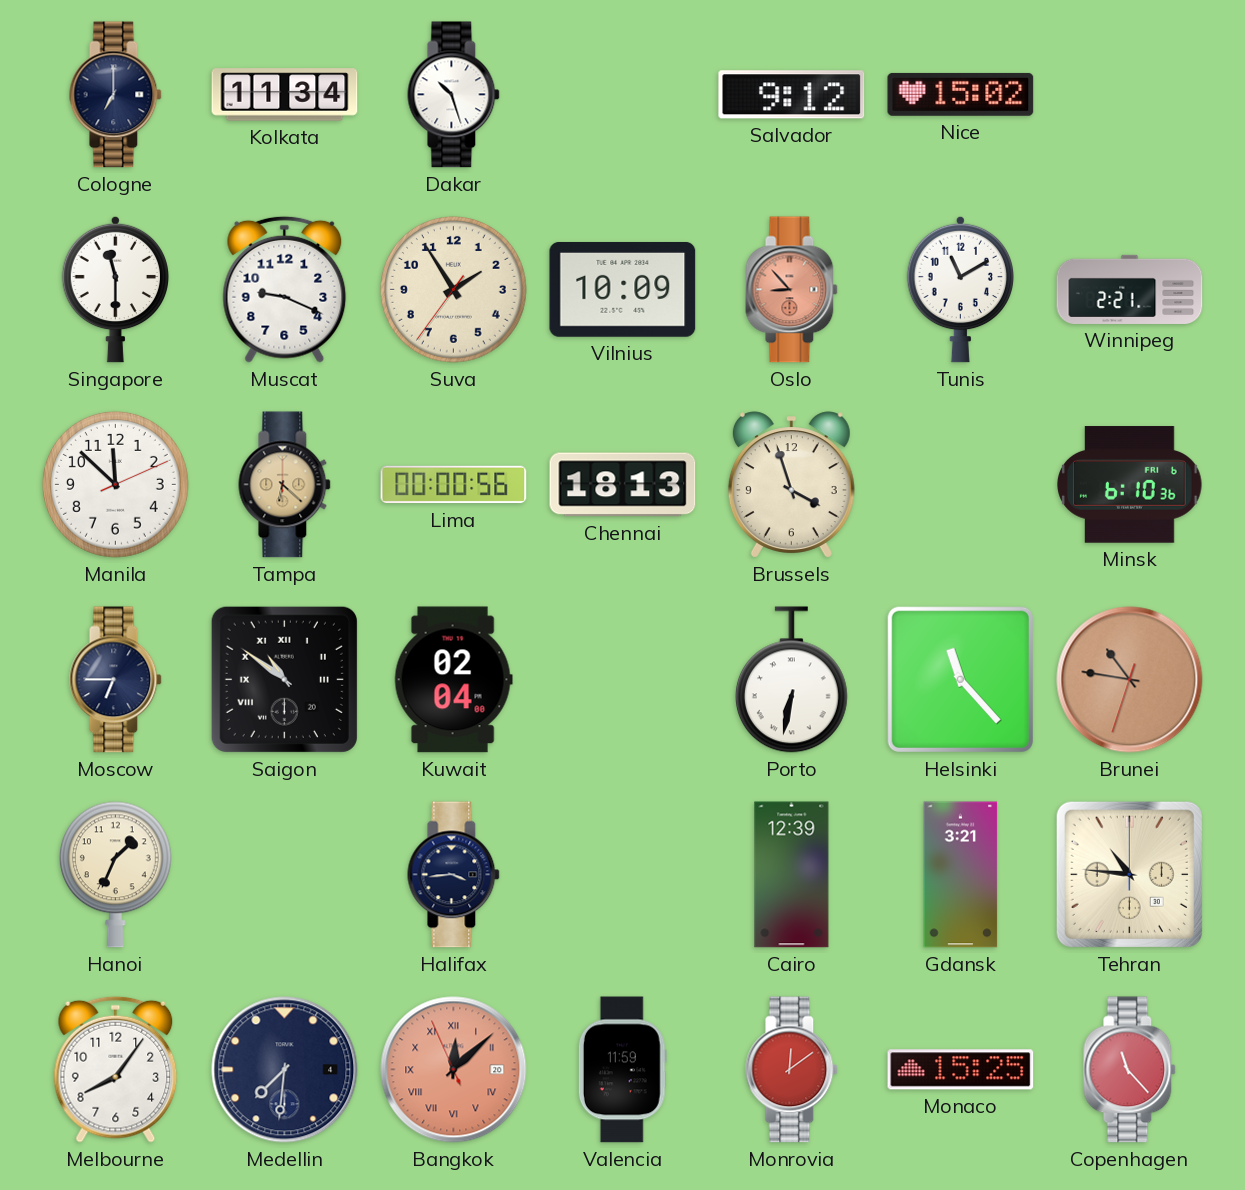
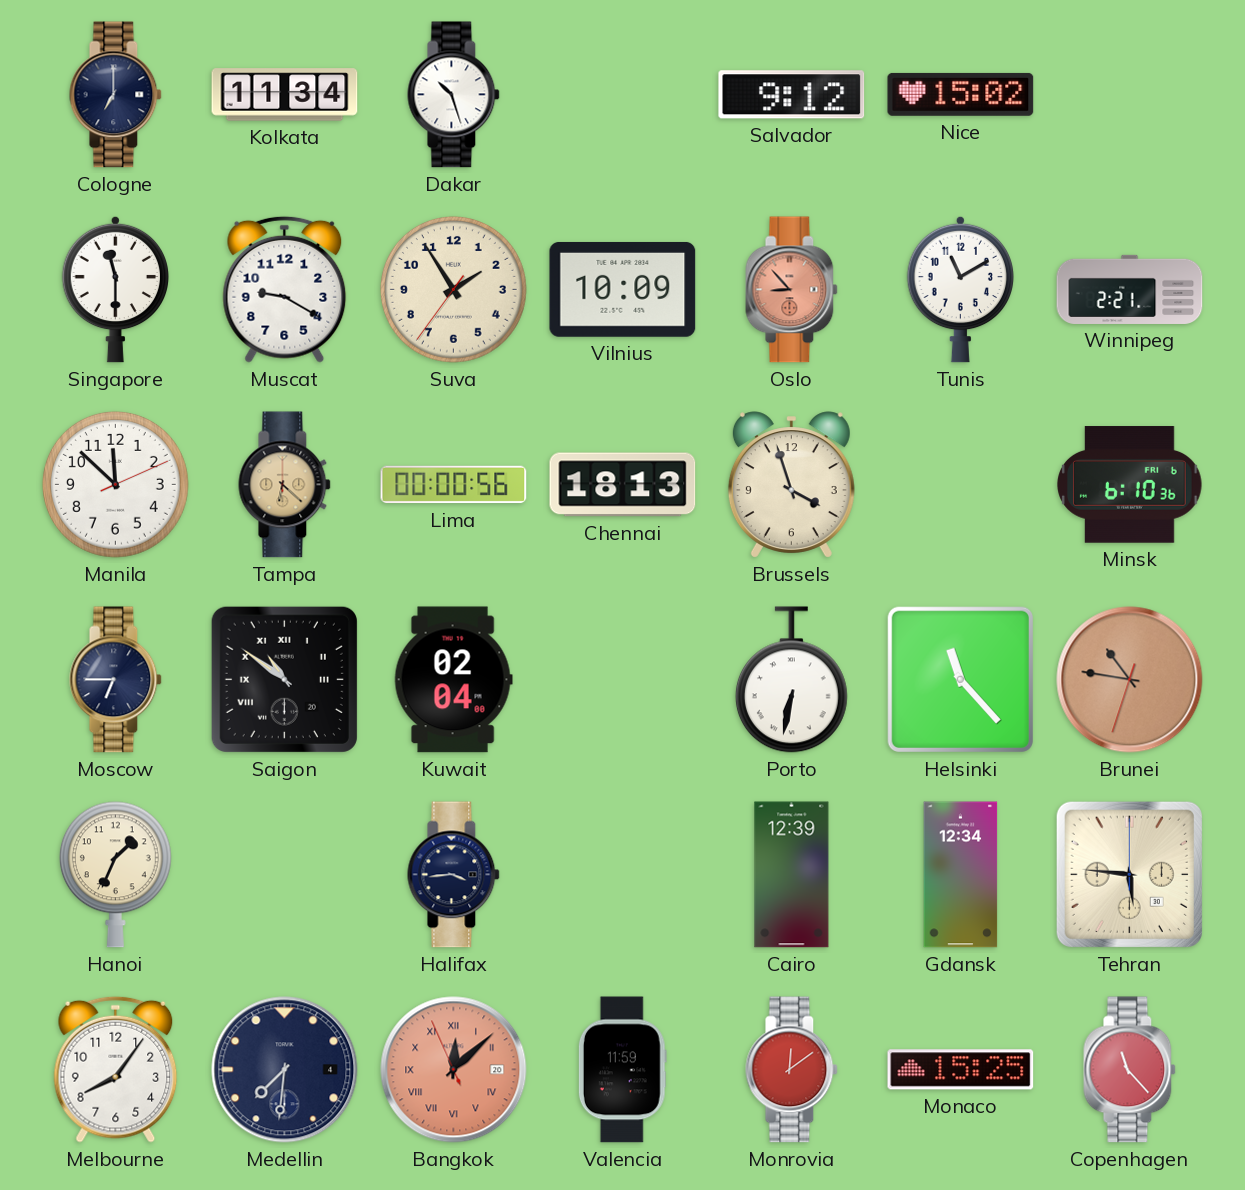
Muscat: 9:19 -> 9:20
Gdansk: 3:21 -> 12:34
Tehran: 10:46 -> 5:46
